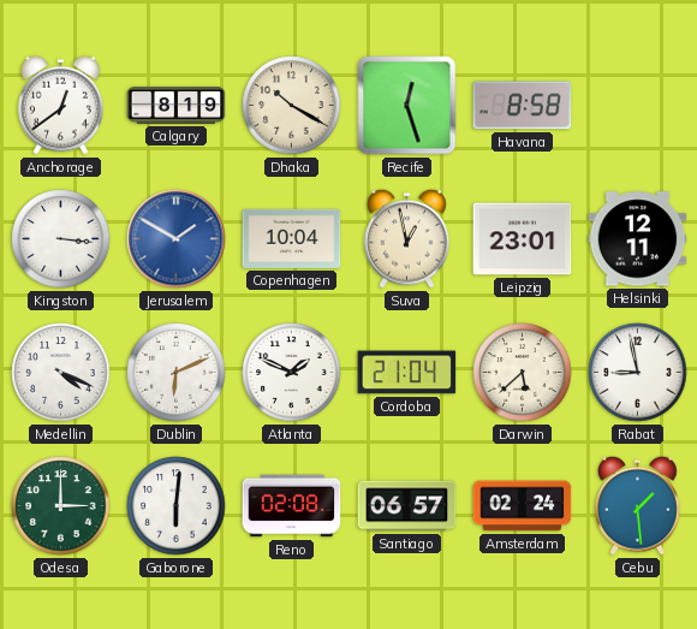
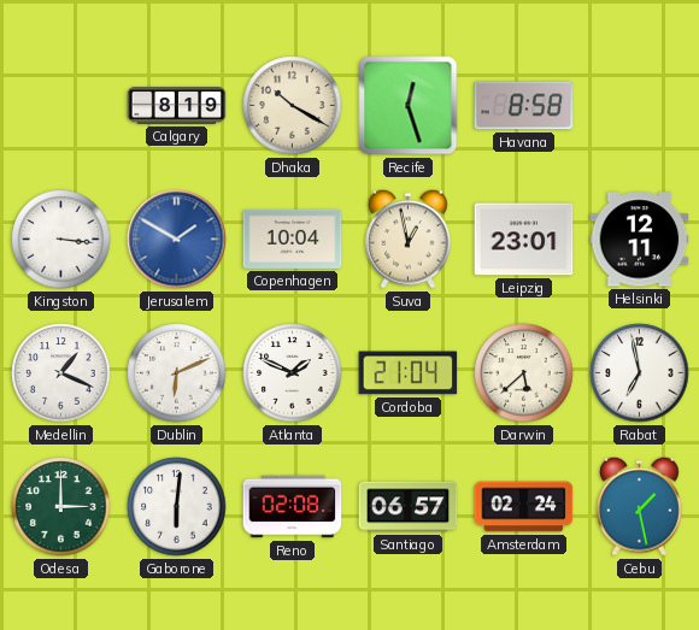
Anchorage: 12:39 -> none
Medellin: 4:19 -> 1:19
Rabat: 8:58 -> 6:58
Cebu: 1:29 -> 1:28
